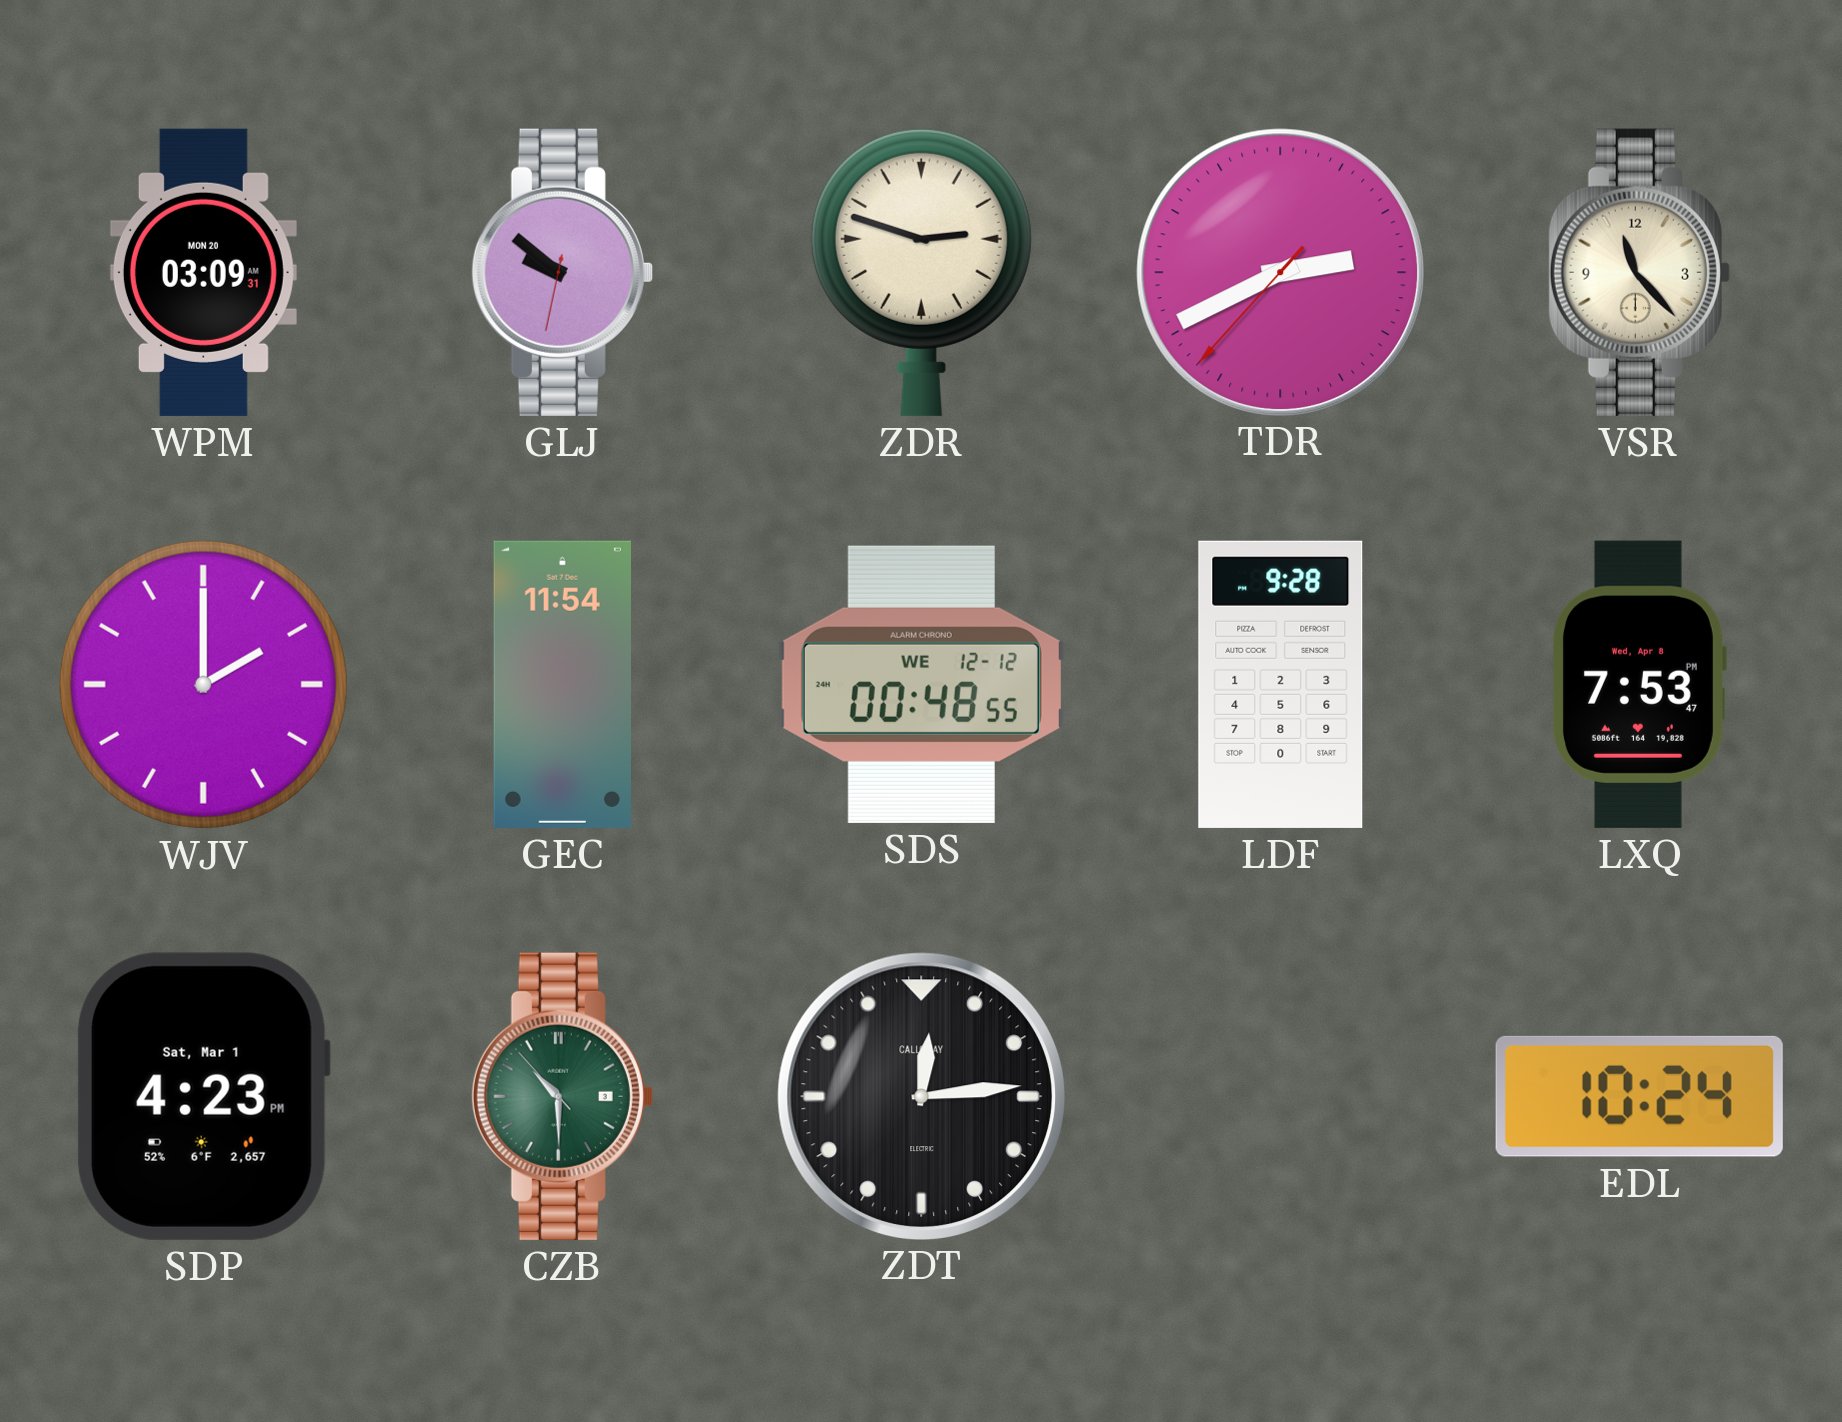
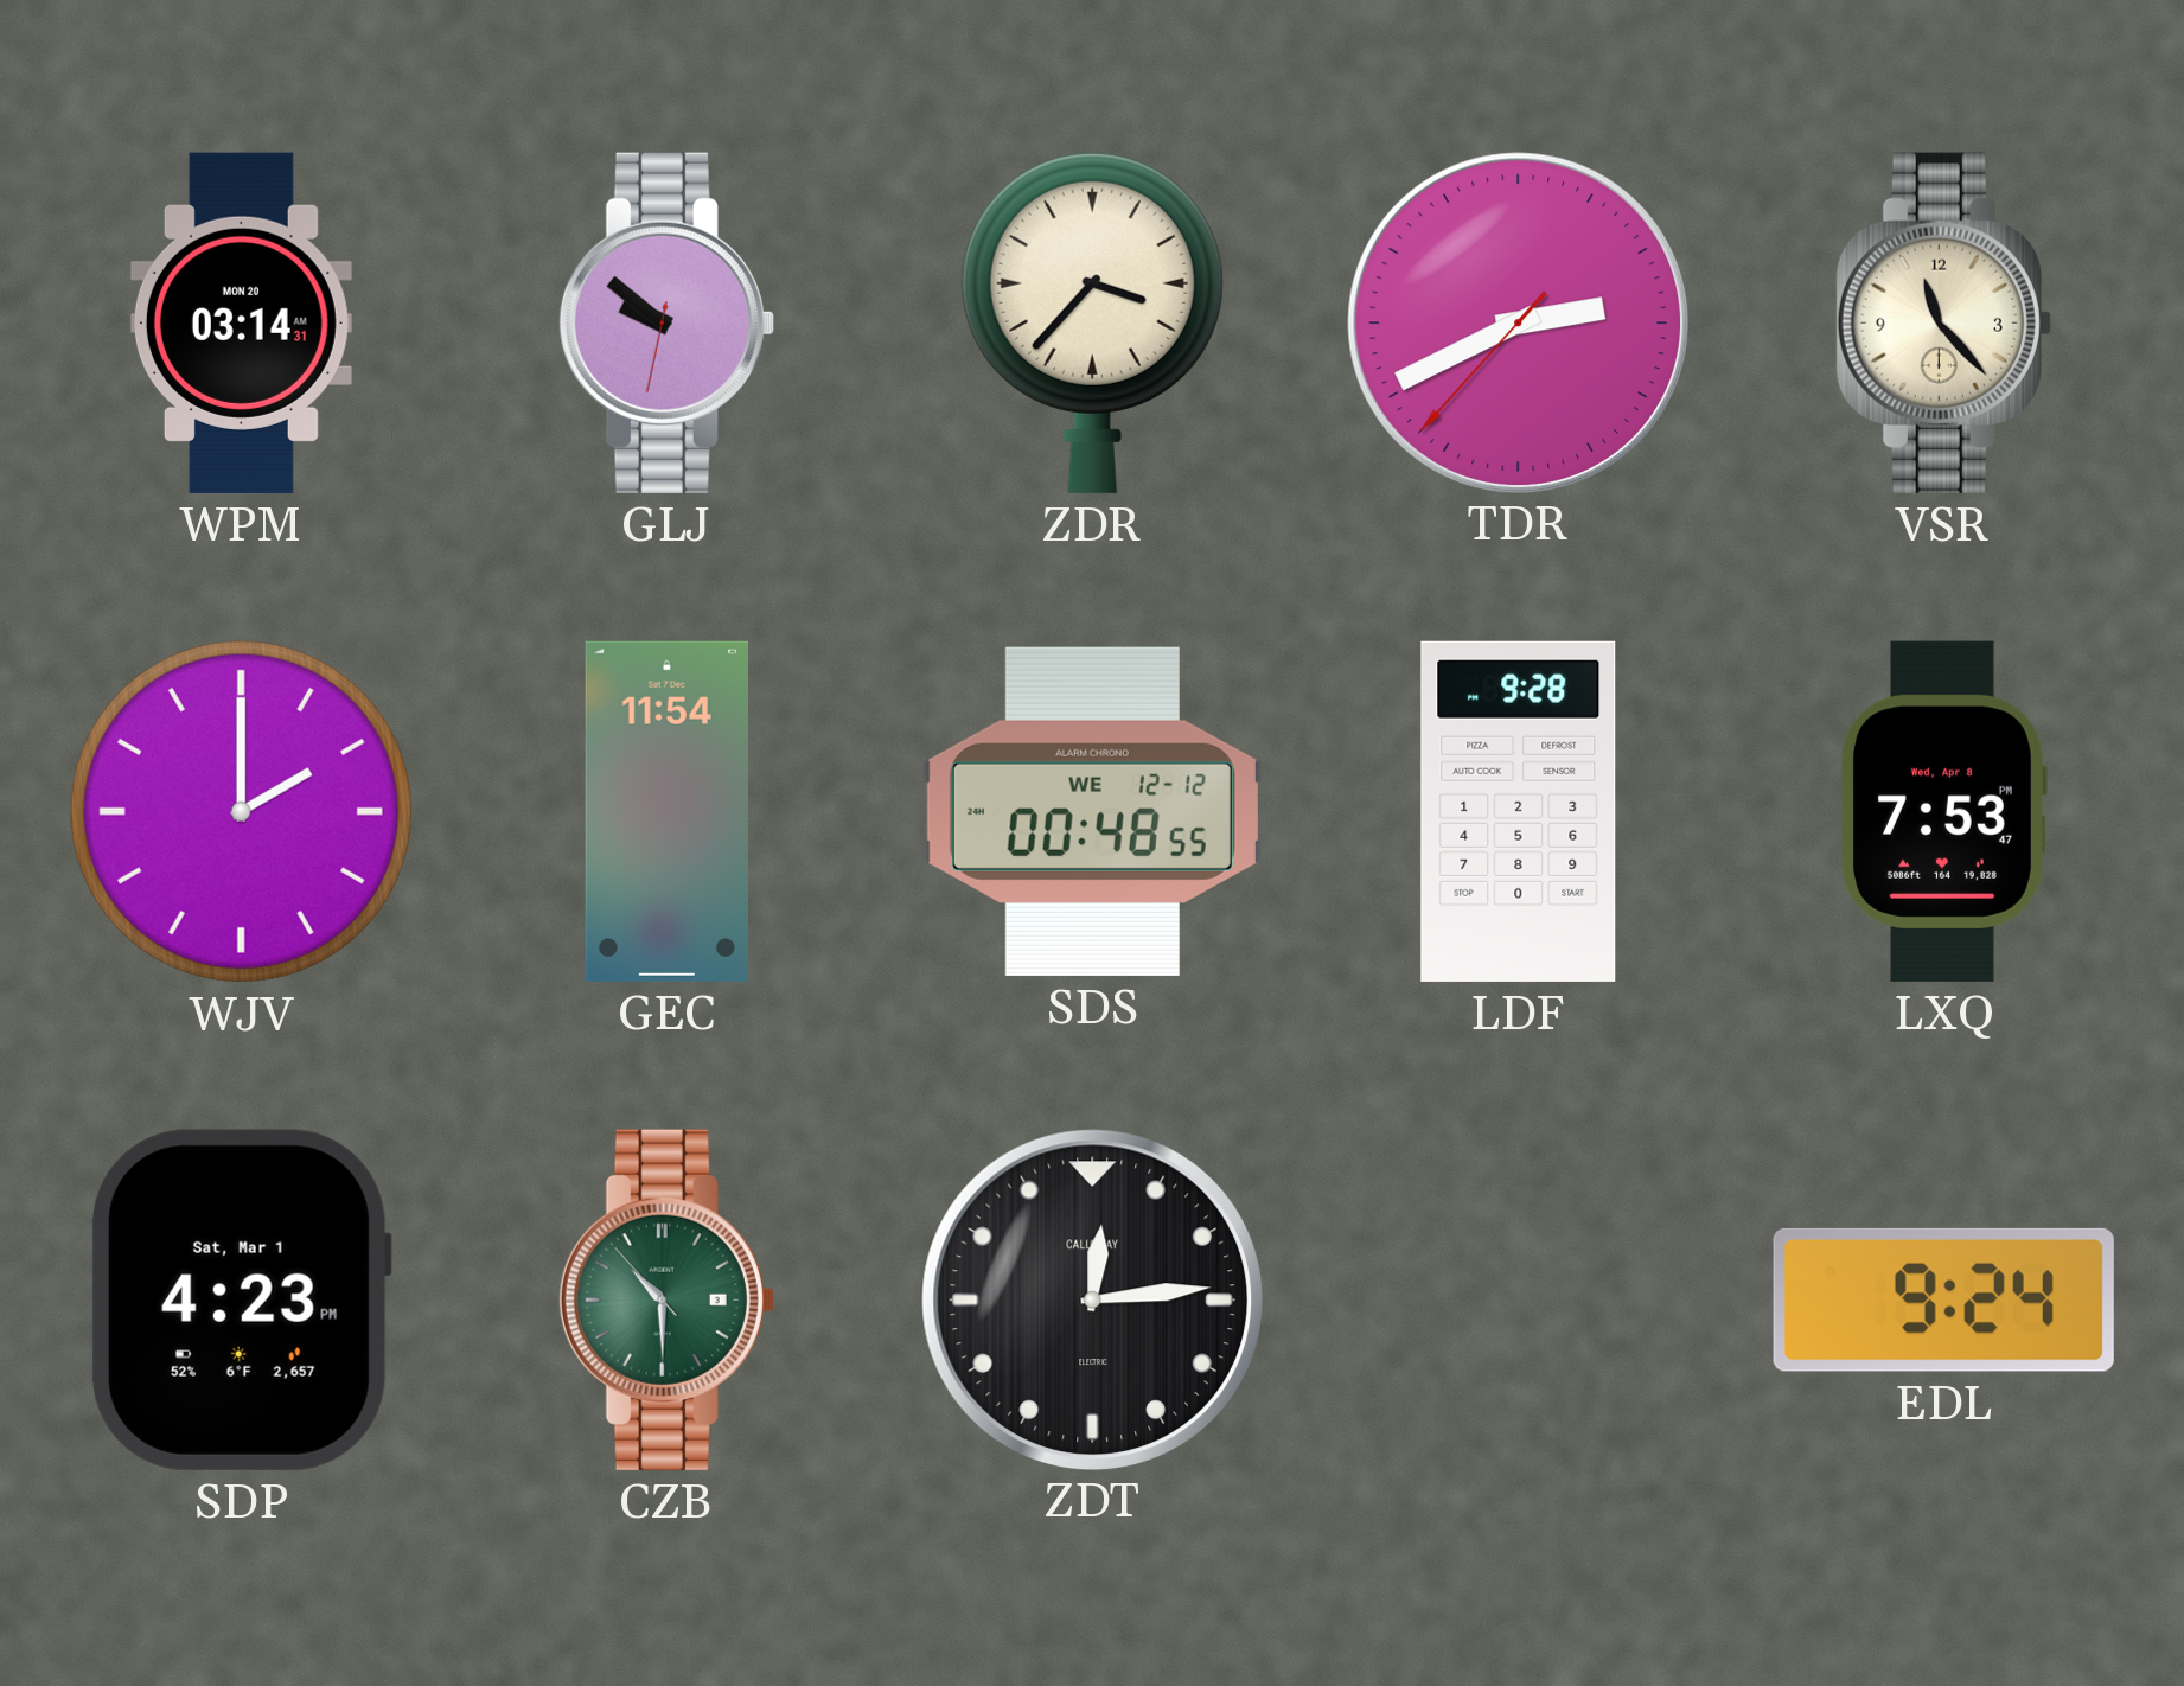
WPM: 03:09 -> 03:14
ZDR: 2:48 -> 3:37
EDL: 10:24 -> 9:24
